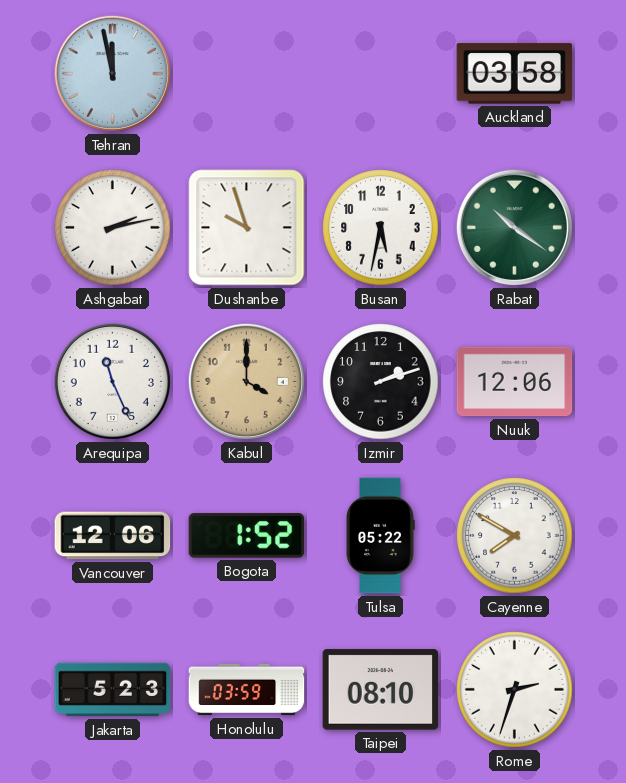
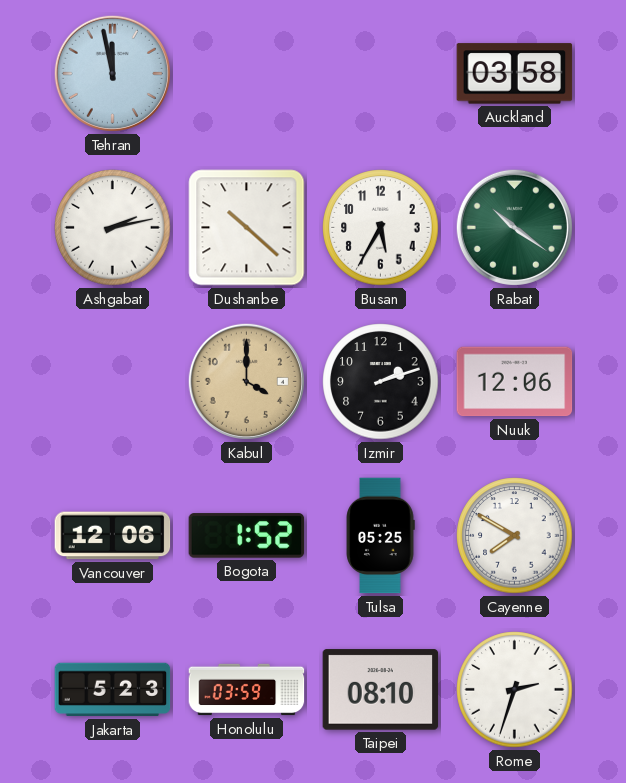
Dushanbe: 9:57 -> 10:22
Busan: 5:32 -> 5:35
Arequipa: 11:26 -> none
Tulsa: 05:22 -> 05:25
